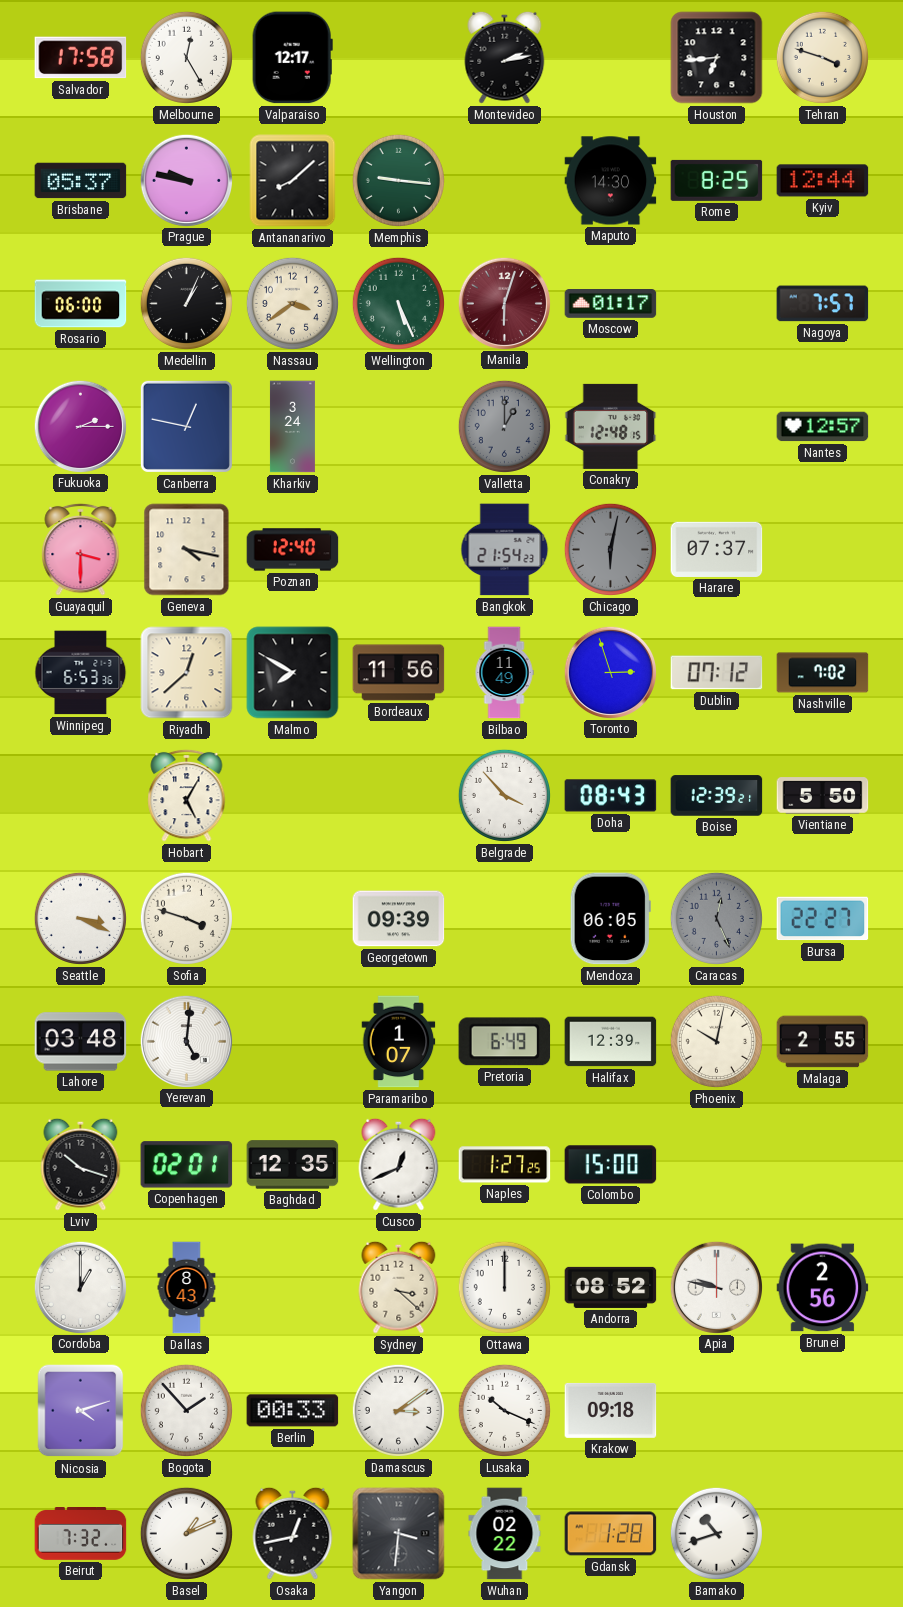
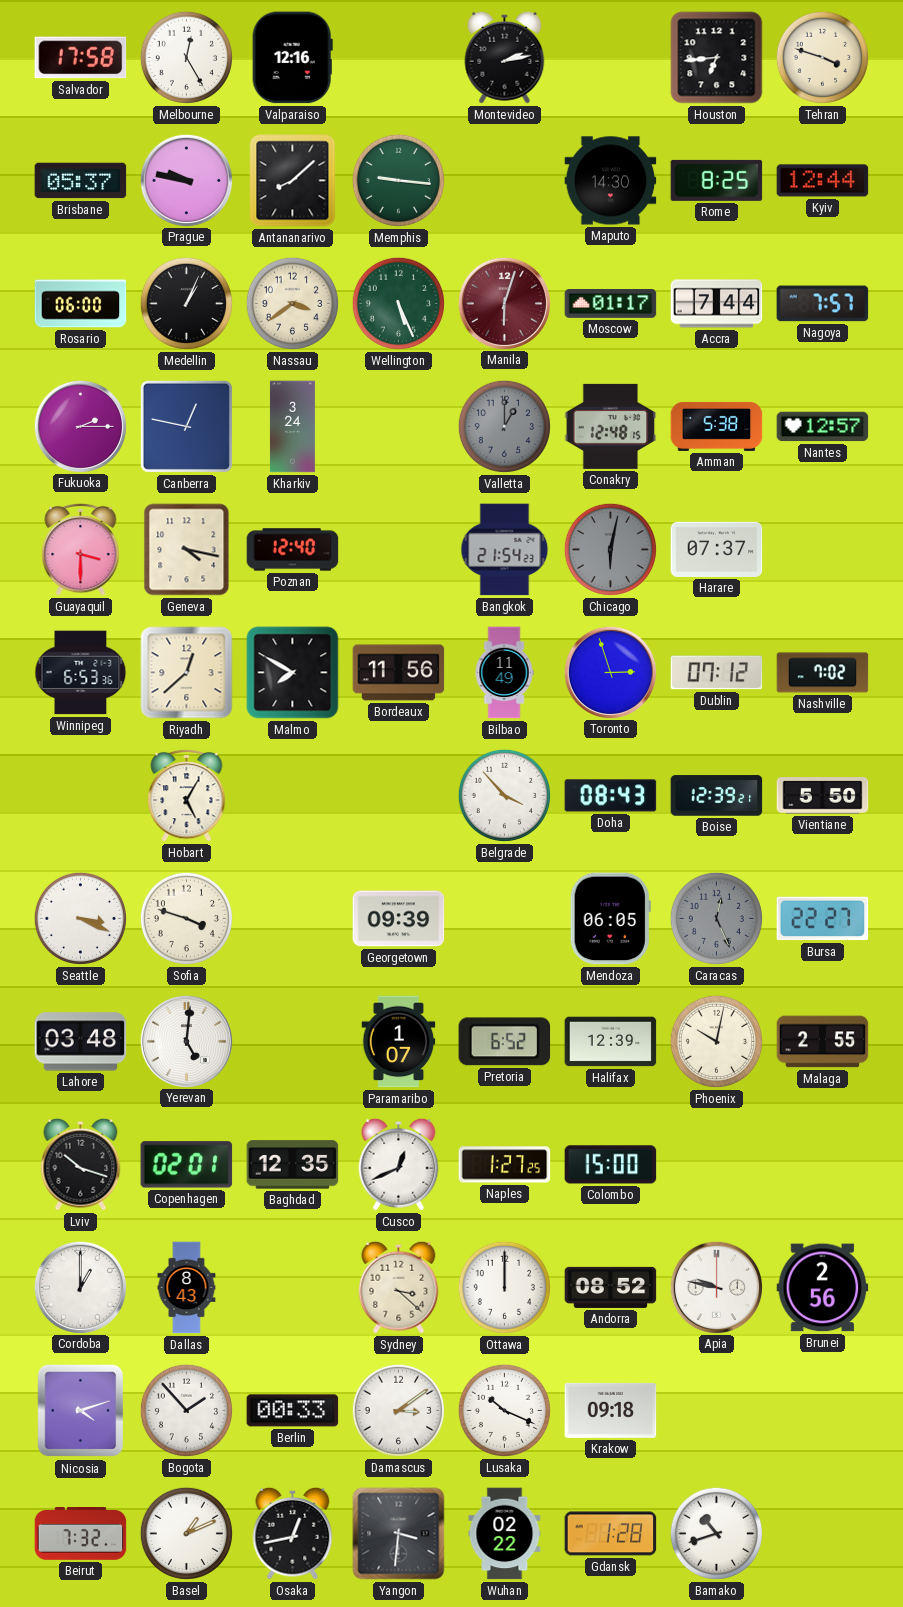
Valparaiso: 12:17 -> 12:16
Accra: none -> 7:44
Amman: none -> 5:38
Pretoria: 6:49 -> 6:52
